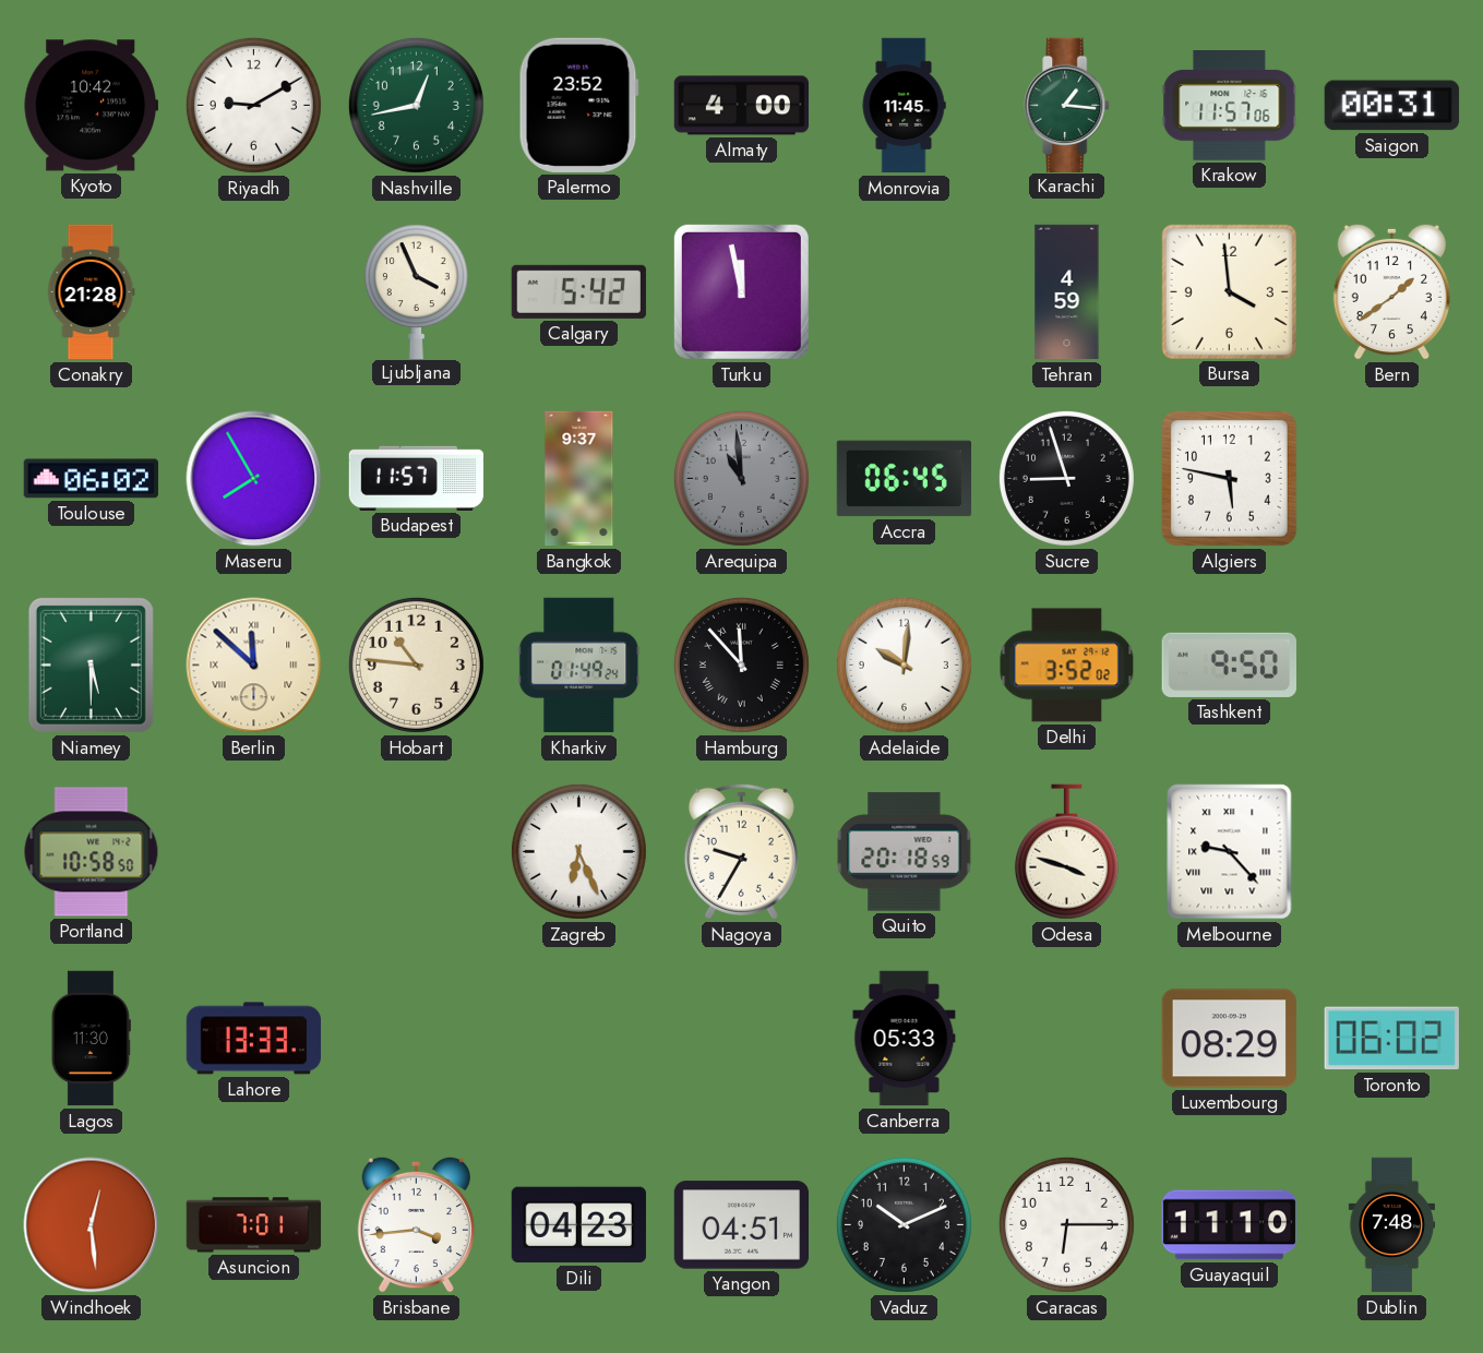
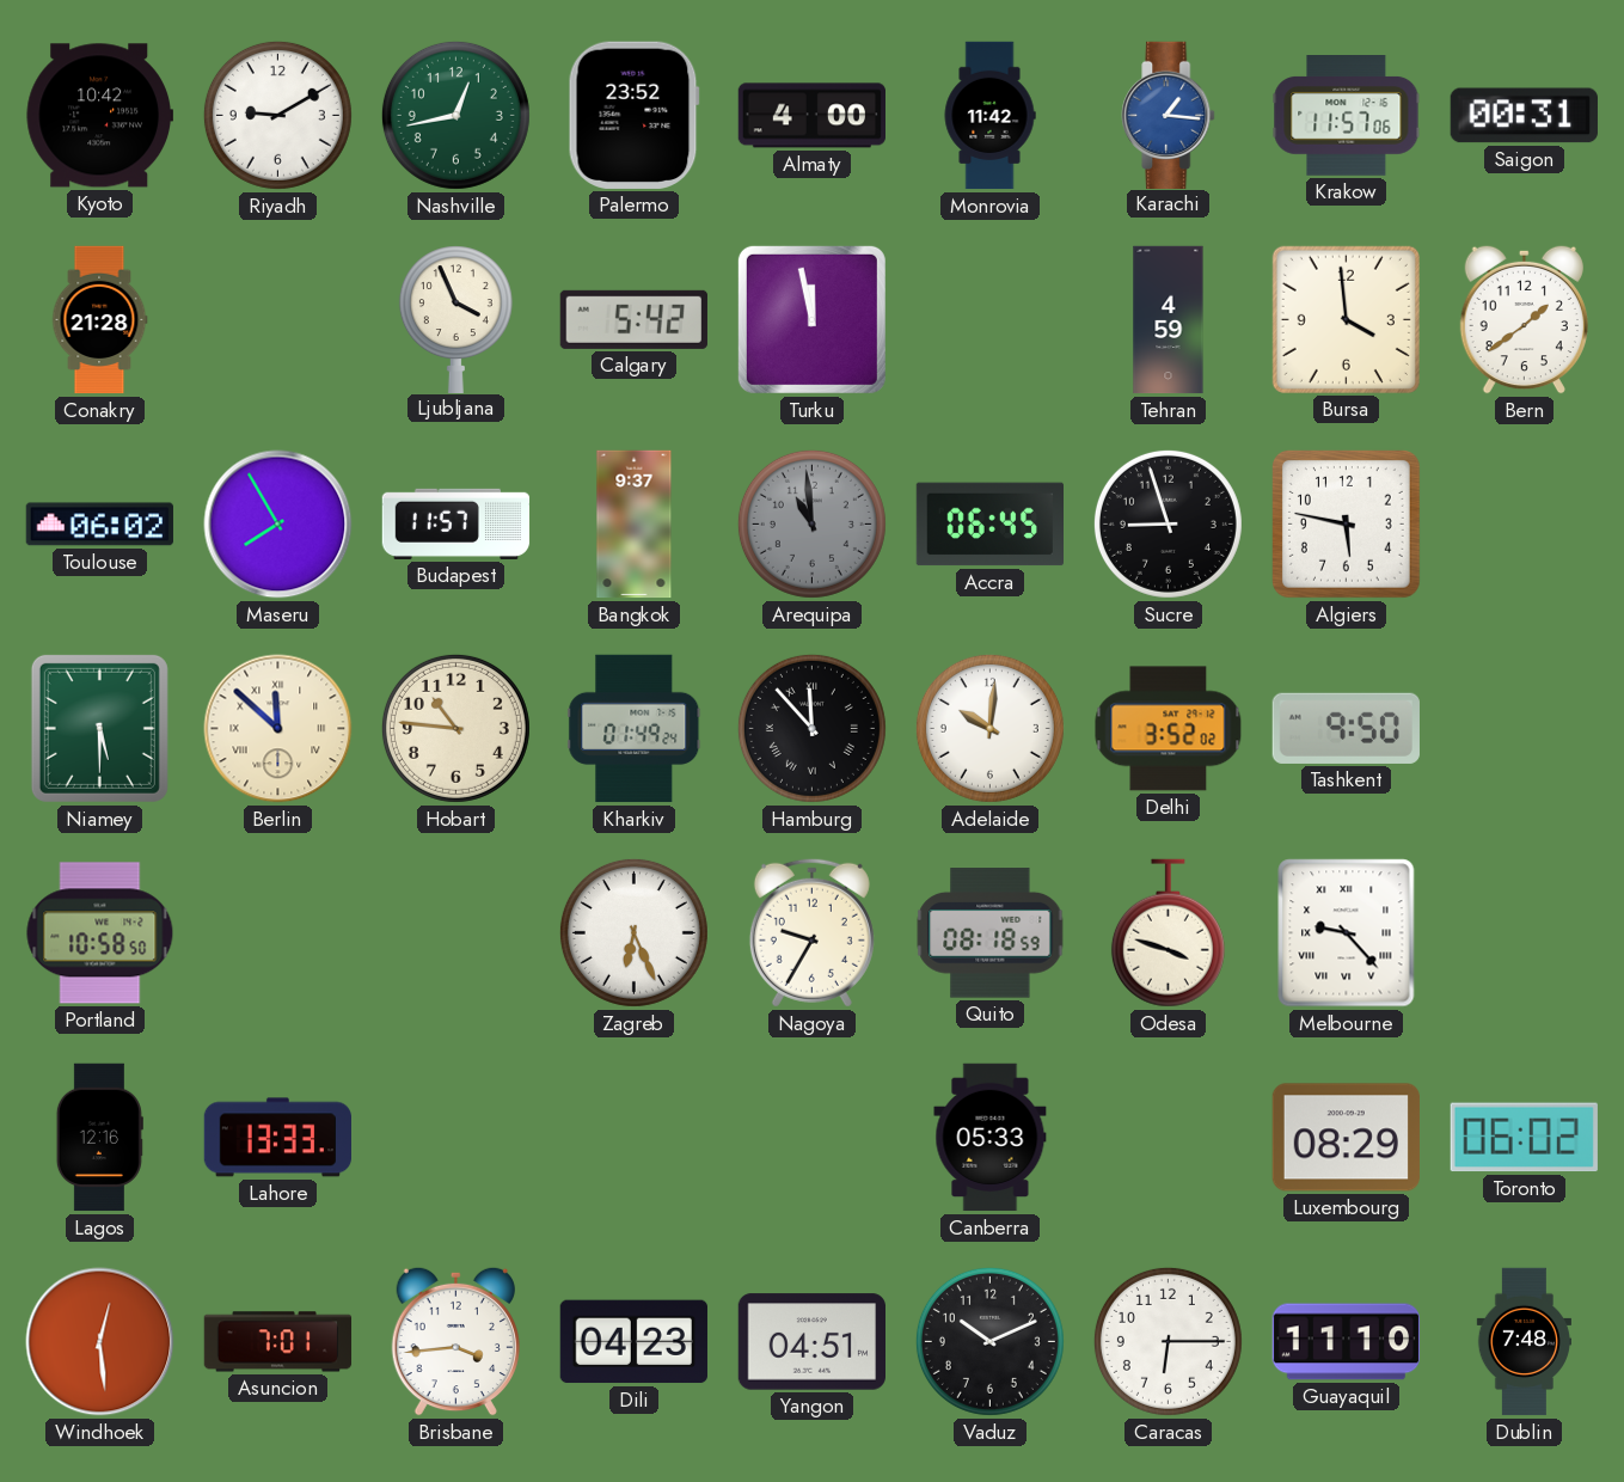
Monrovia: 11:45 -> 11:42
Karachi dial: green -> blue
Quito: 20:18 -> 08:18
Lagos: 11:30 -> 12:16
